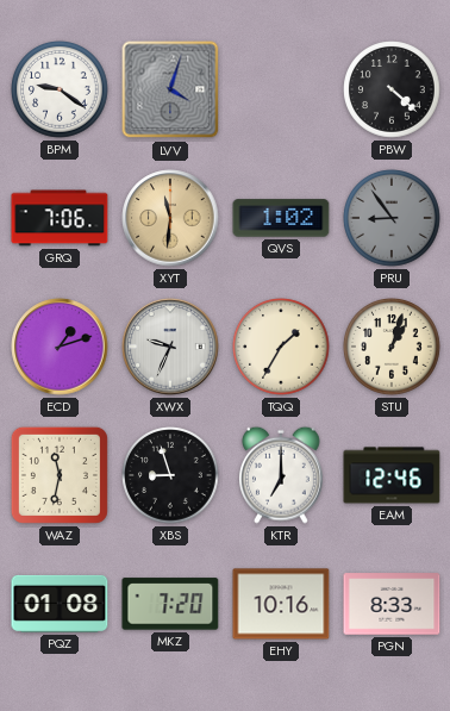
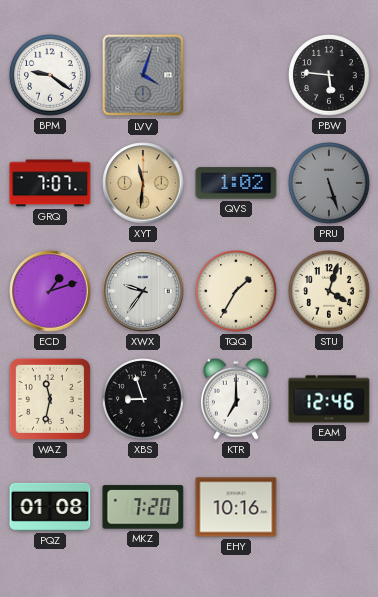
PBW: 4:22 -> 5:46
GRQ: 7:06 -> 7:07
PRU: 8:54 -> 5:27
XWX: 9:34 -> 9:36
STU: 1:03 -> 4:03
PGN: 8:33 -> none
